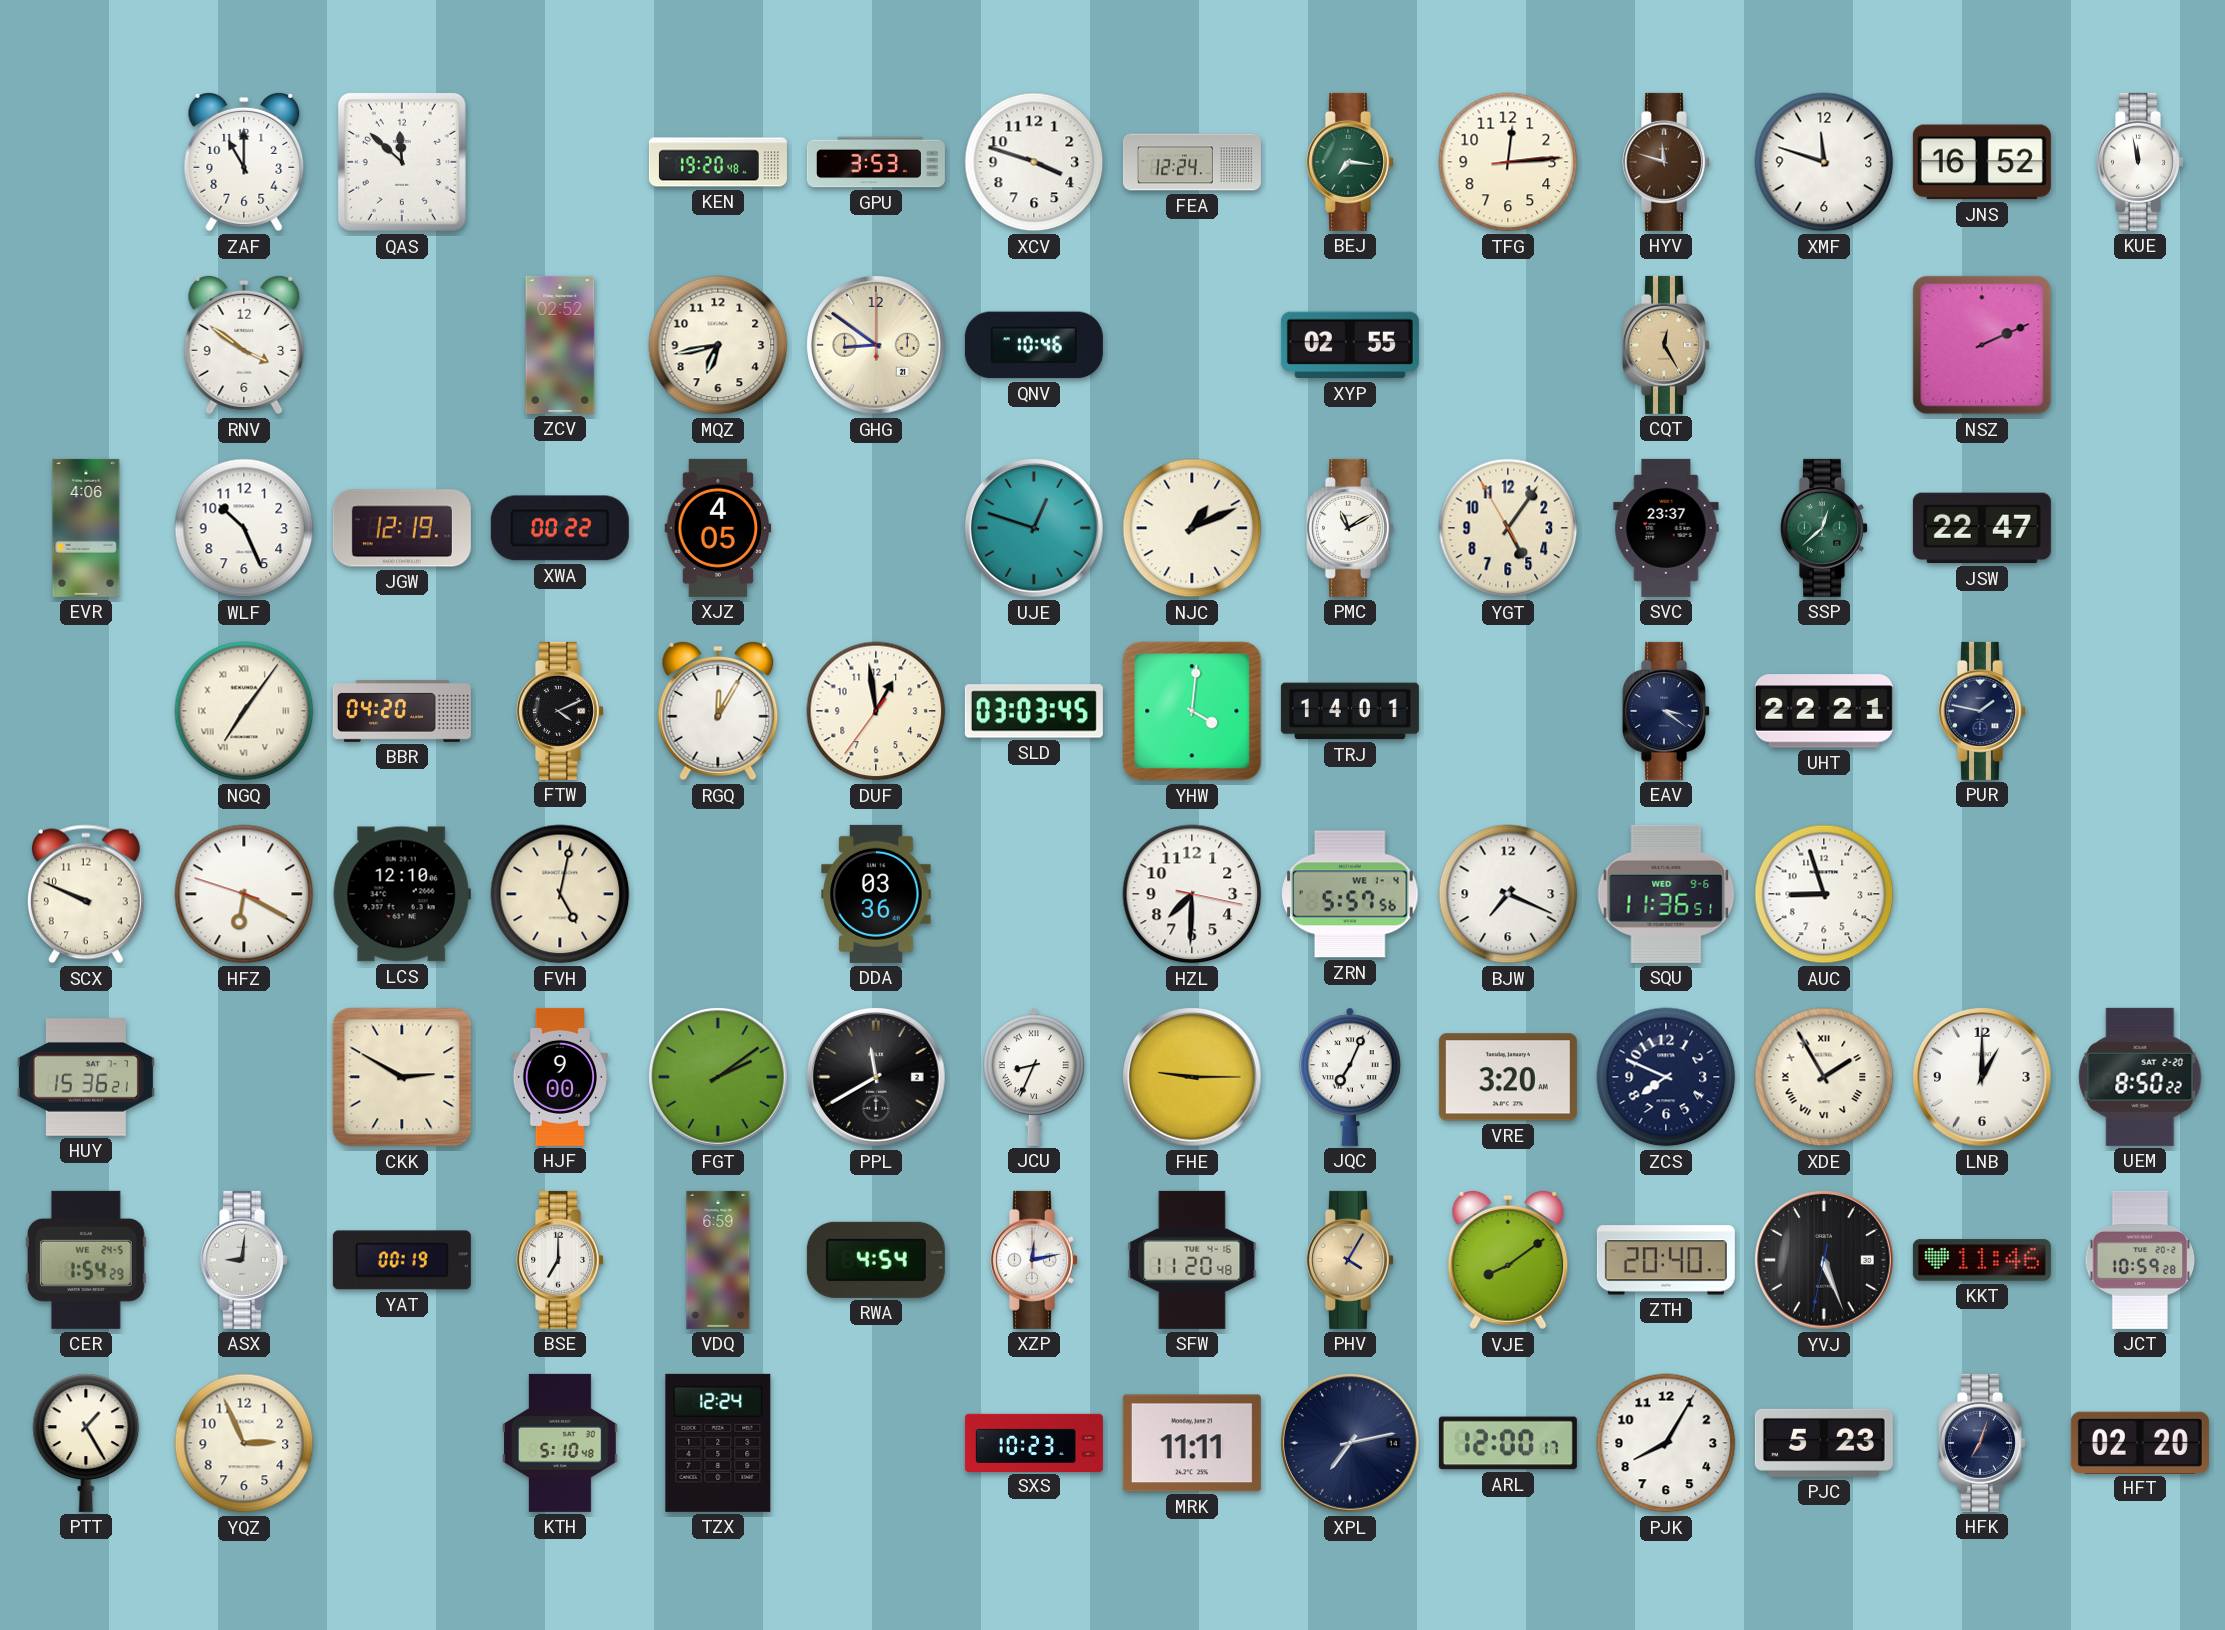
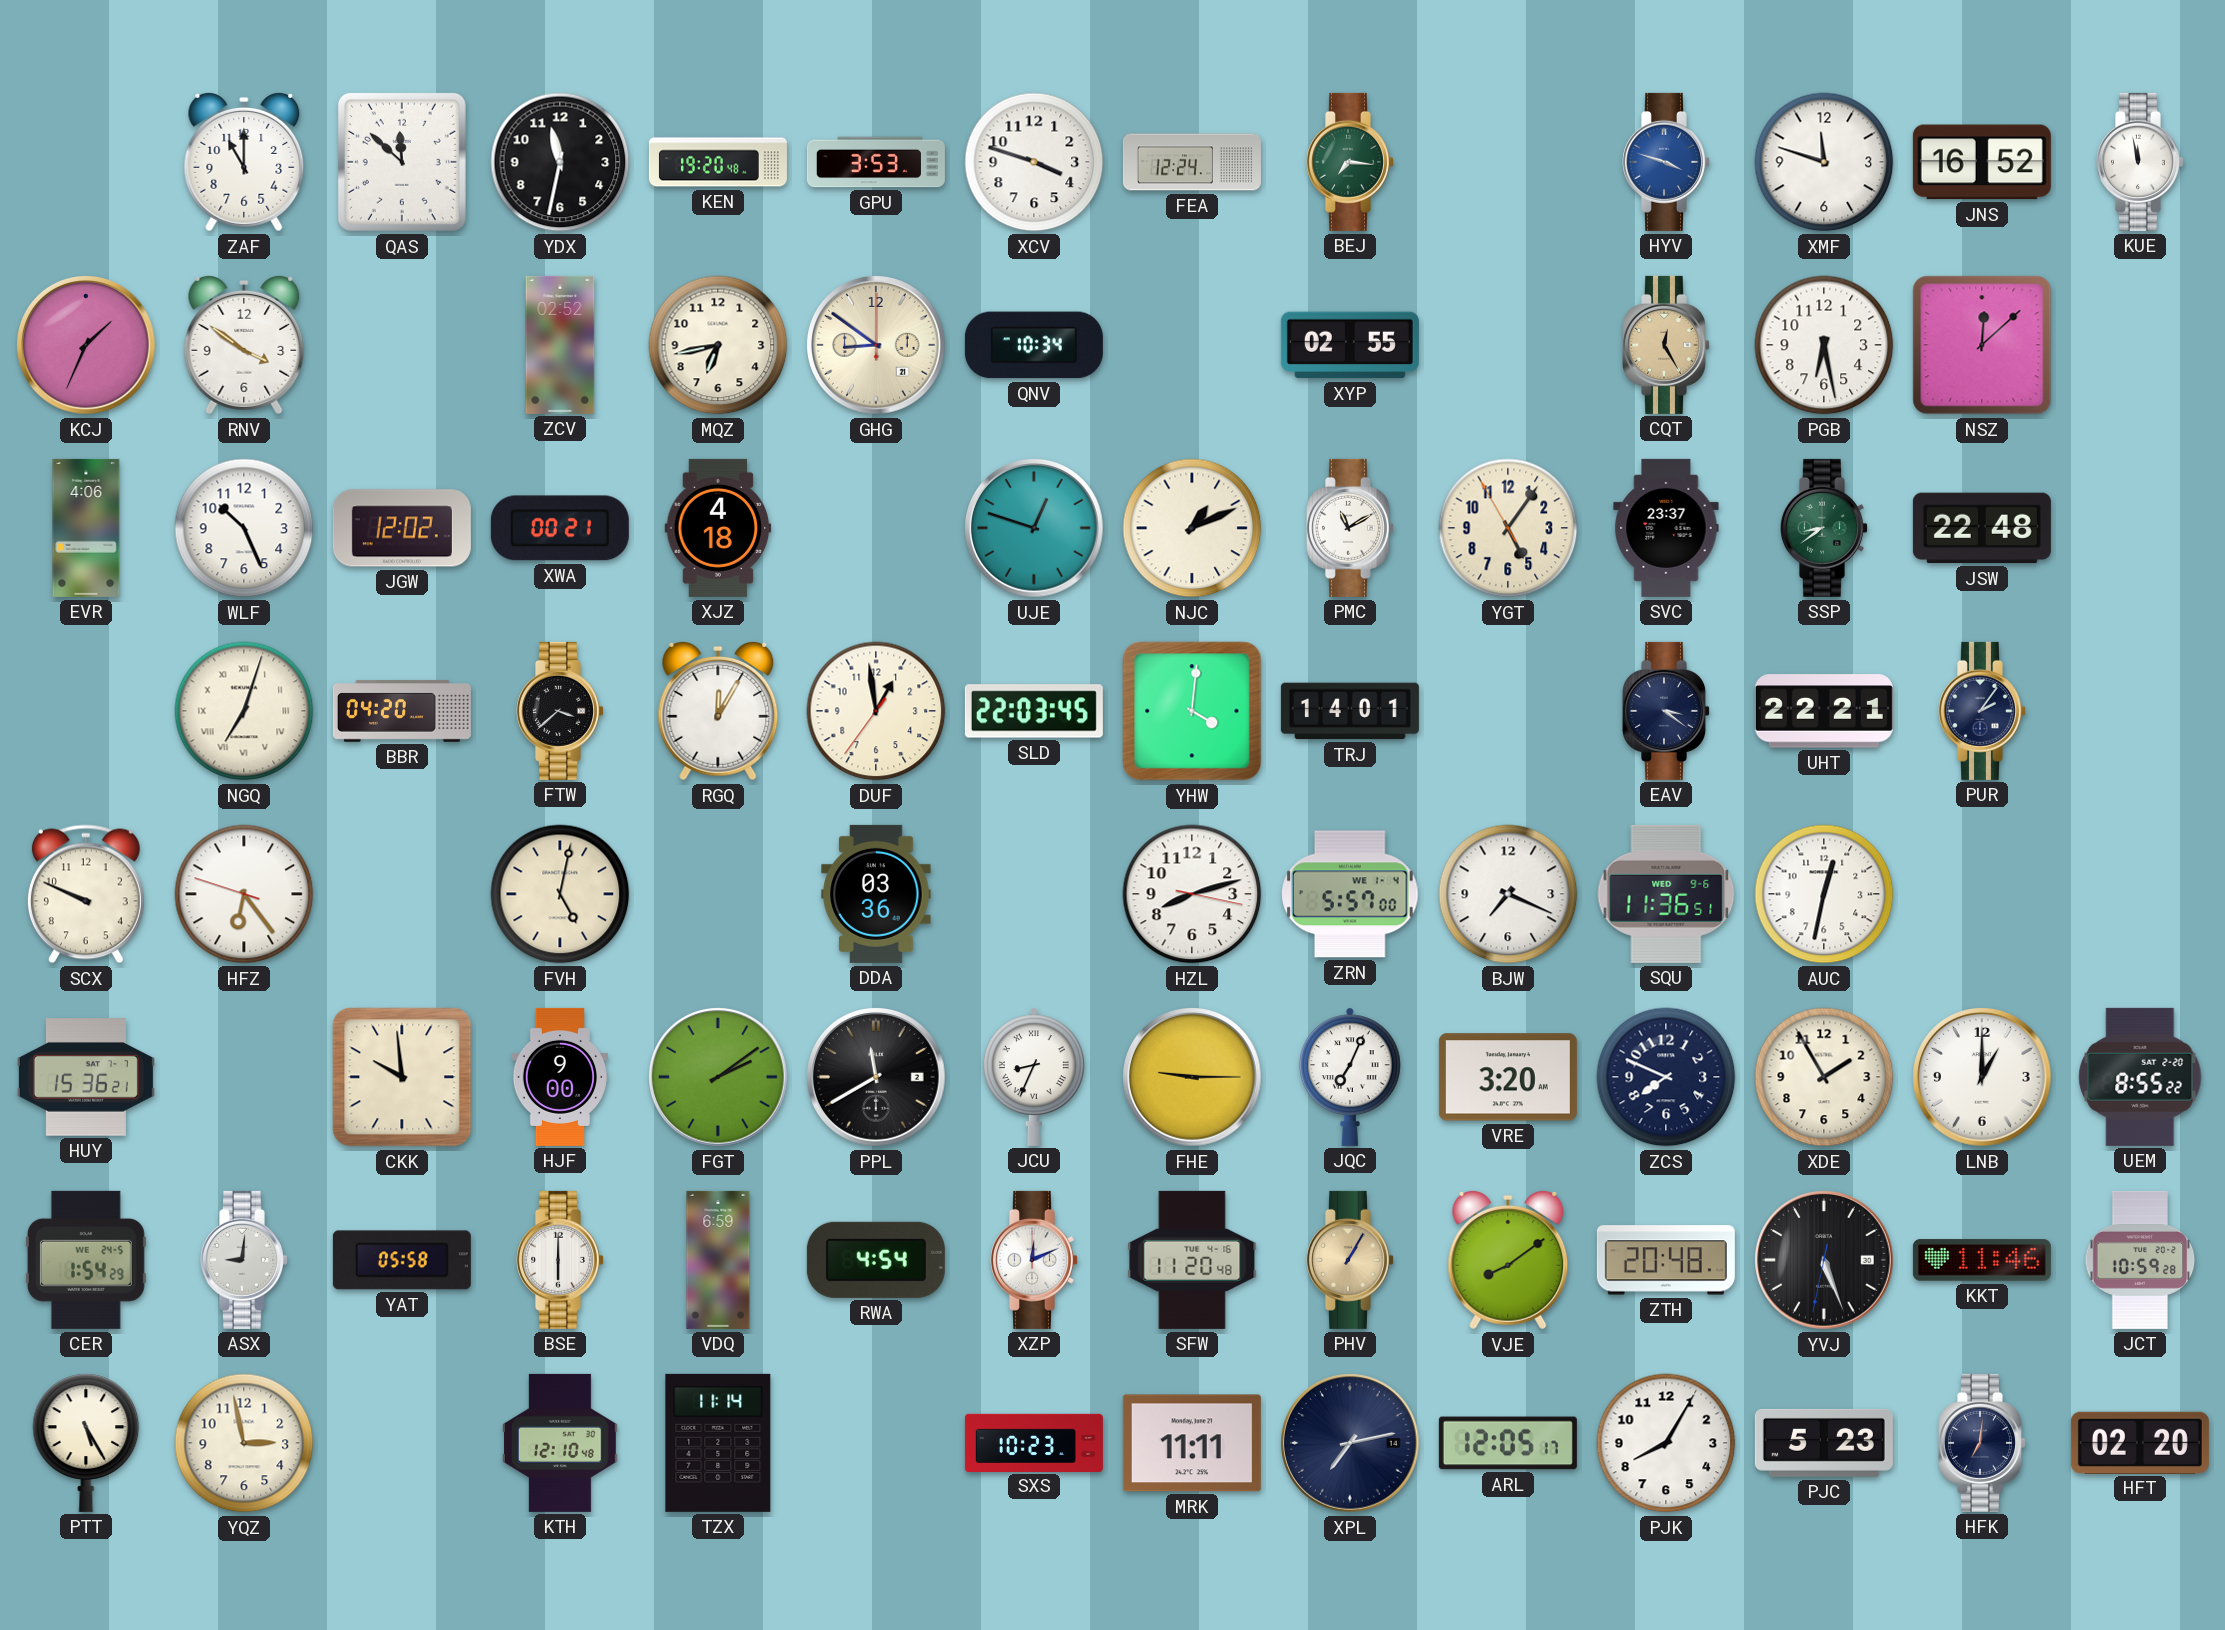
YDX: none -> 11:32
TFG: 12:14 -> none
HYV: 11:48 -> 3:48
HYV dial: brown -> blue
KCJ: none -> 1:34
QNV: 10:46 -> 10:34
PGB: none -> 6:28
NSZ: 2:11 -> 12:08
JGW: 12:19 -> 12:02
XWA: 00:22 -> 00:21
XJZ: 4:05 -> 4:18
SSP: 12:38 -> 8:39
JSW: 22:47 -> 22:48
NGQ: 7:06 -> 7:03
FTW: 4:11 -> 3:38
SLD: 03:03 -> 22:03
PUR: 1:47 -> 2:06
HFZ: 6:19 -> 6:23
LCS: 12:10 -> none
HZL: 7:30 -> 8:12
ZRN: 5:57:56 -> 5:57:00
AUC: 8:57 -> 12:32
CKK: 2:50 -> 9:59
XDE numerals: Roman -> Arabic
UEM: 8:50 -> 8:55
YAT: 00:19 -> 05:58
BSE: 7:00 -> 6:00
XZP: 12:13 -> 12:11
PHV: 4:05 -> 1:05
ZTH: 20:40 -> 20:48
PTT: 1:25 -> 5:25
YQZ: 2:56 -> 2:58
KTH: 5:10 -> 12:10
TZX: 12:24 -> 11:14
ARL: 12:00 -> 12:05
HFK: 7:03 -> 7:01
